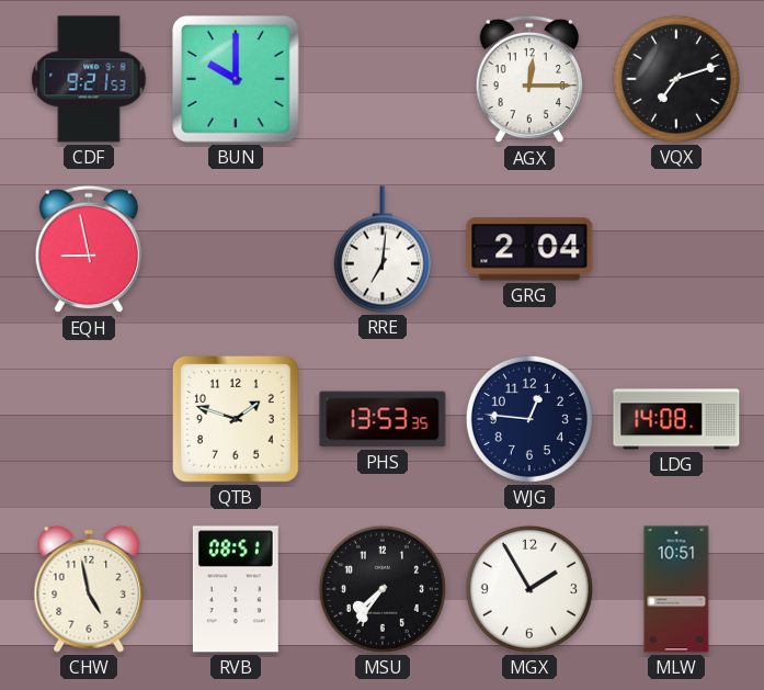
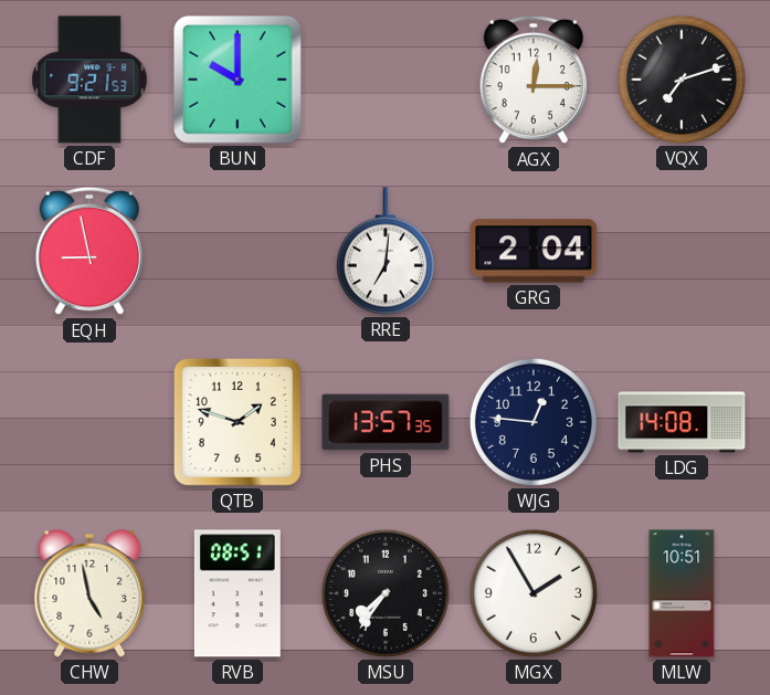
PHS: 13:53 -> 13:57
